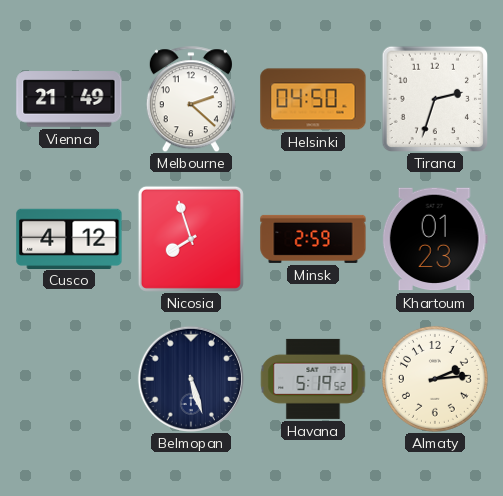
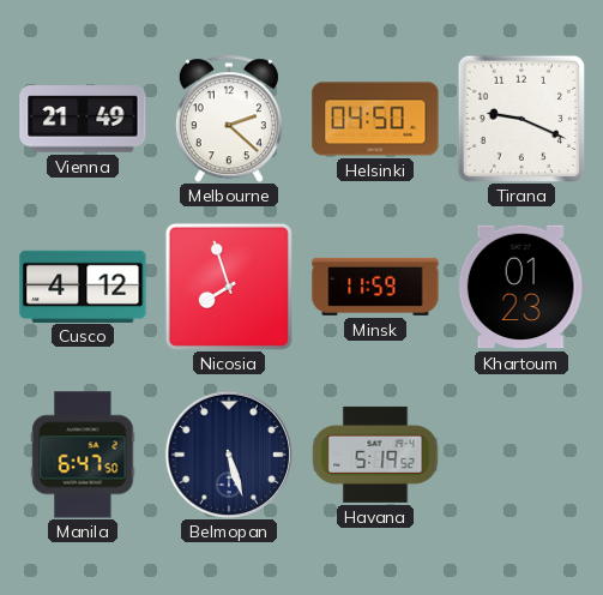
Tirana: 2:33 -> 9:19
Minsk: 2:59 -> 11:59
Manila: none -> 6:47
Almaty: 2:14 -> none
